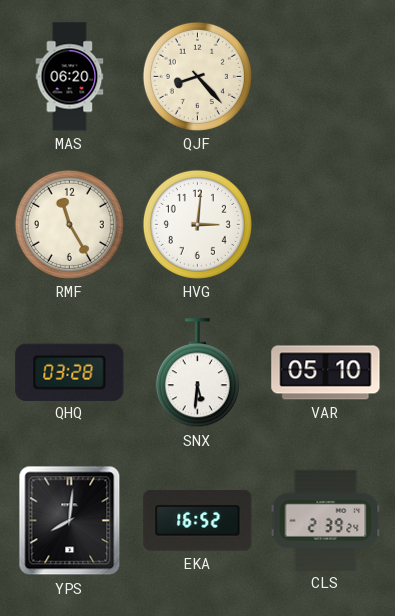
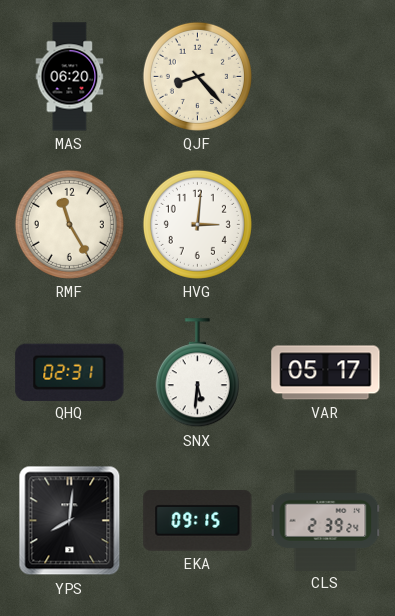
QHQ: 03:28 -> 02:31
VAR: 05:10 -> 05:17
EKA: 16:52 -> 09:15
